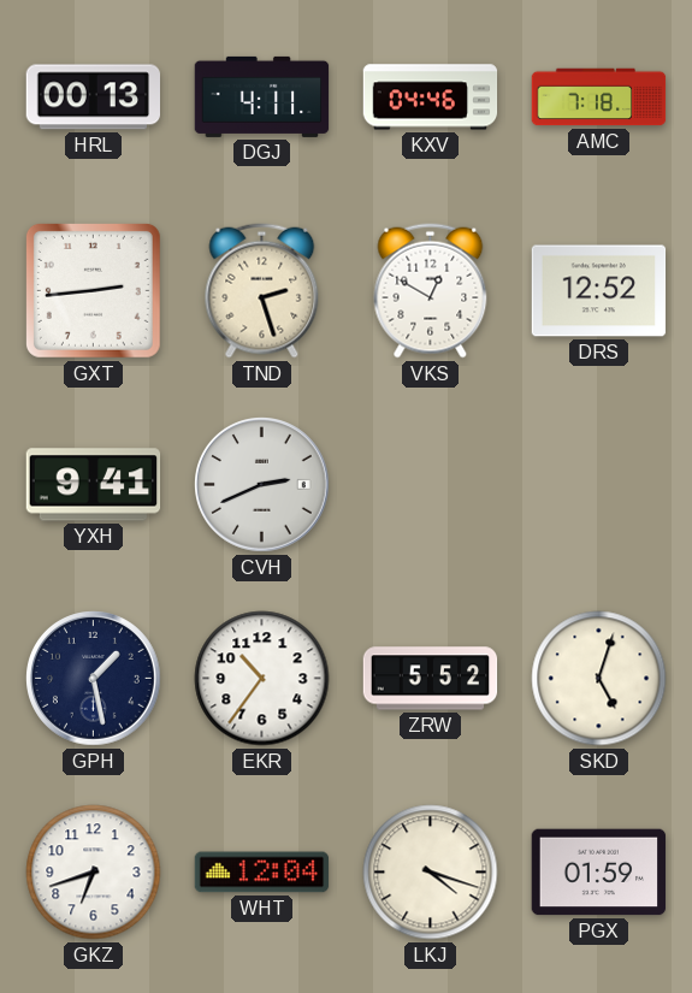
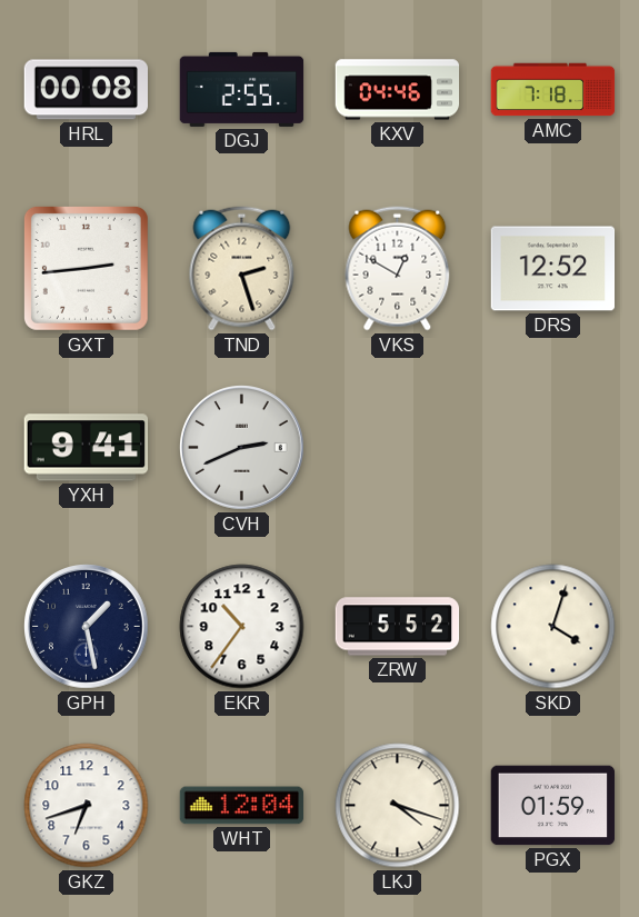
HRL: 00:13 -> 00:08
DGJ: 4:11 -> 2:55
SKD: 5:03 -> 4:03
